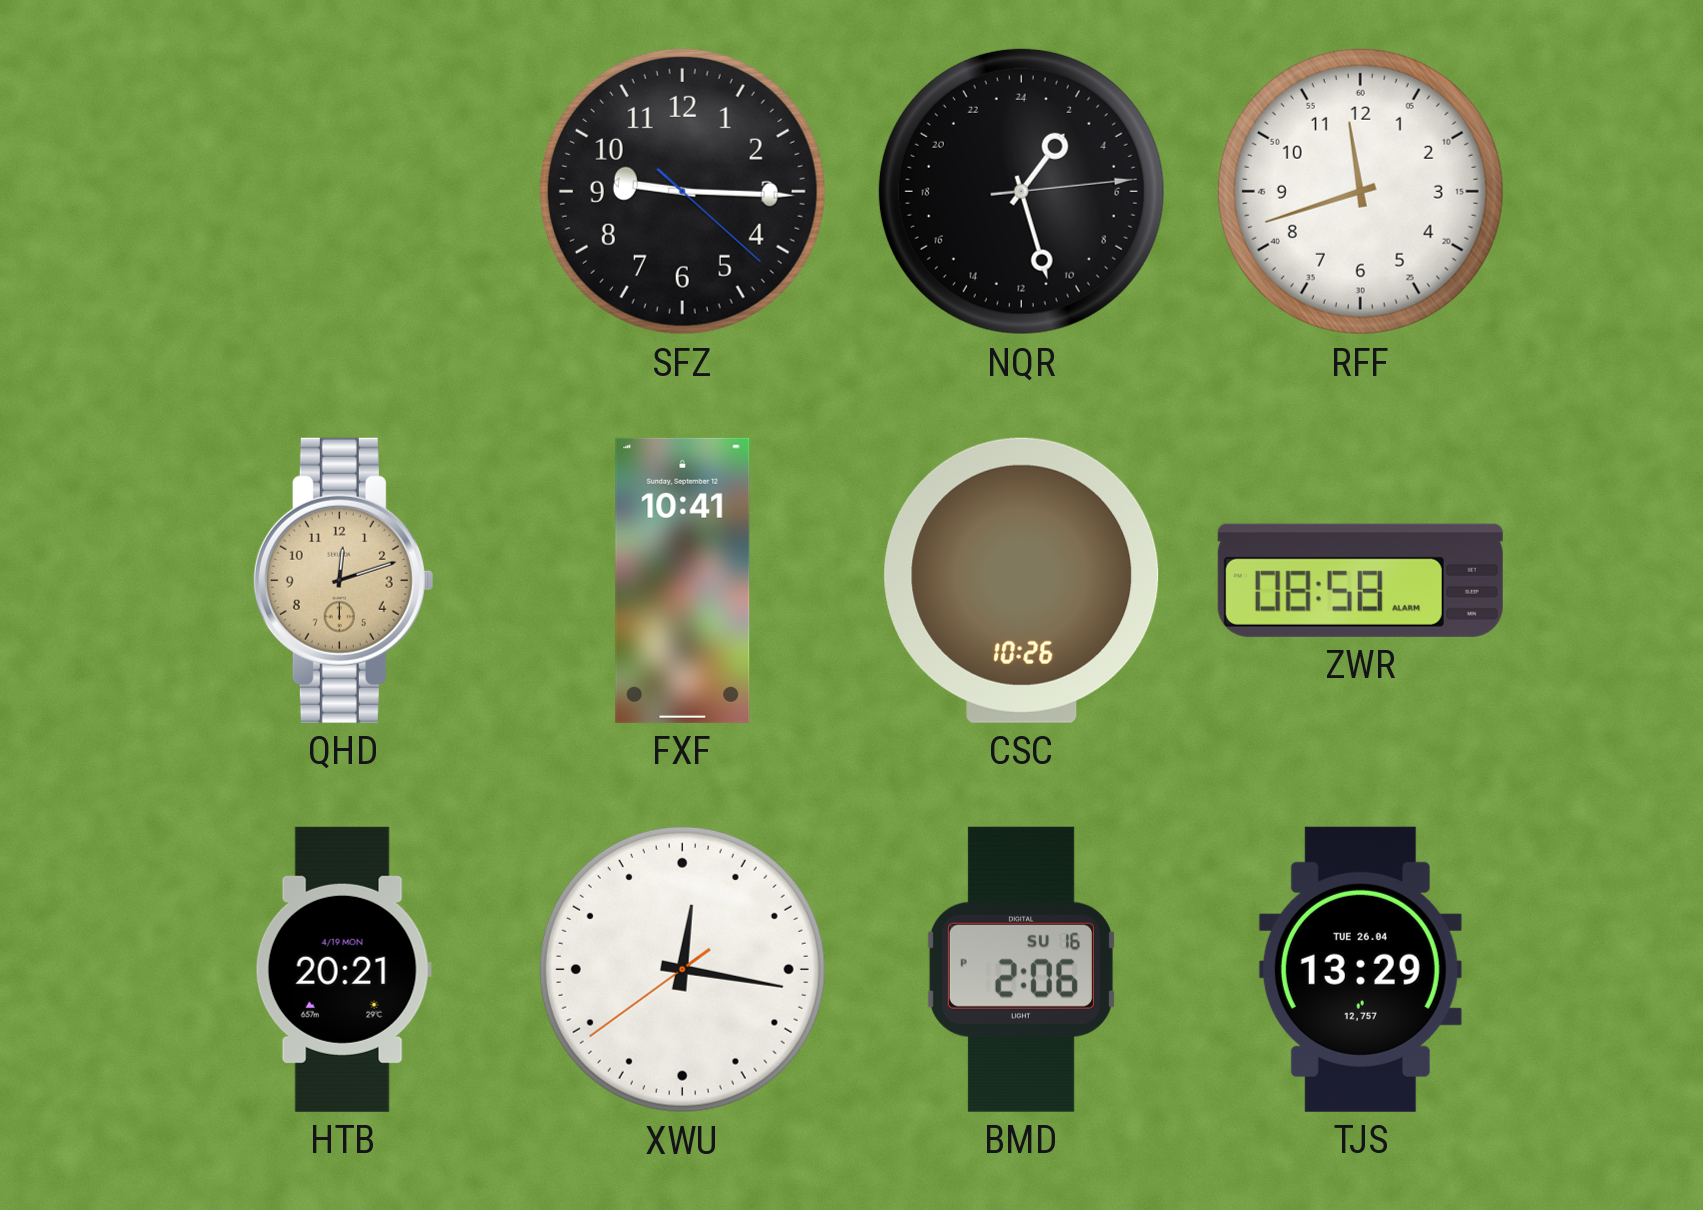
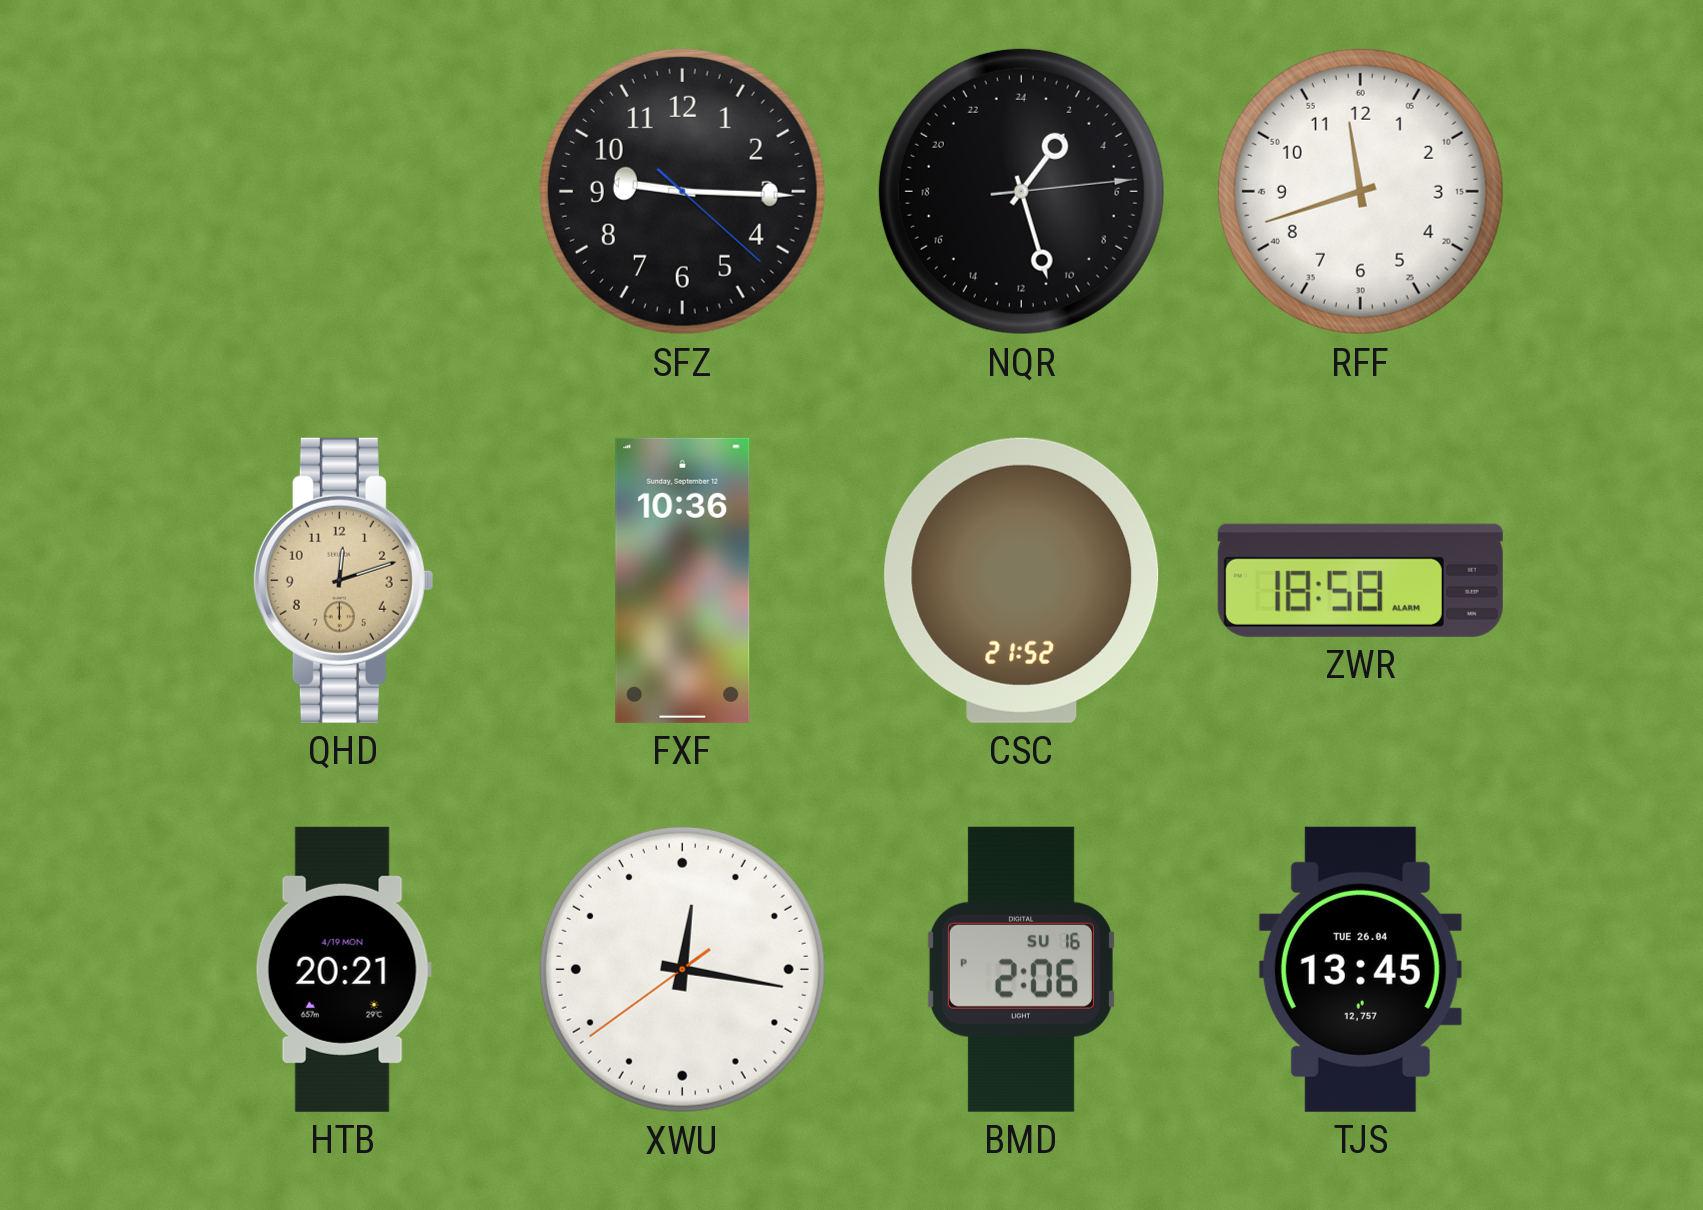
FXF: 10:41 -> 10:36
CSC: 10:26 -> 21:52
ZWR: 08:58 -> 18:58
TJS: 13:29 -> 13:45
